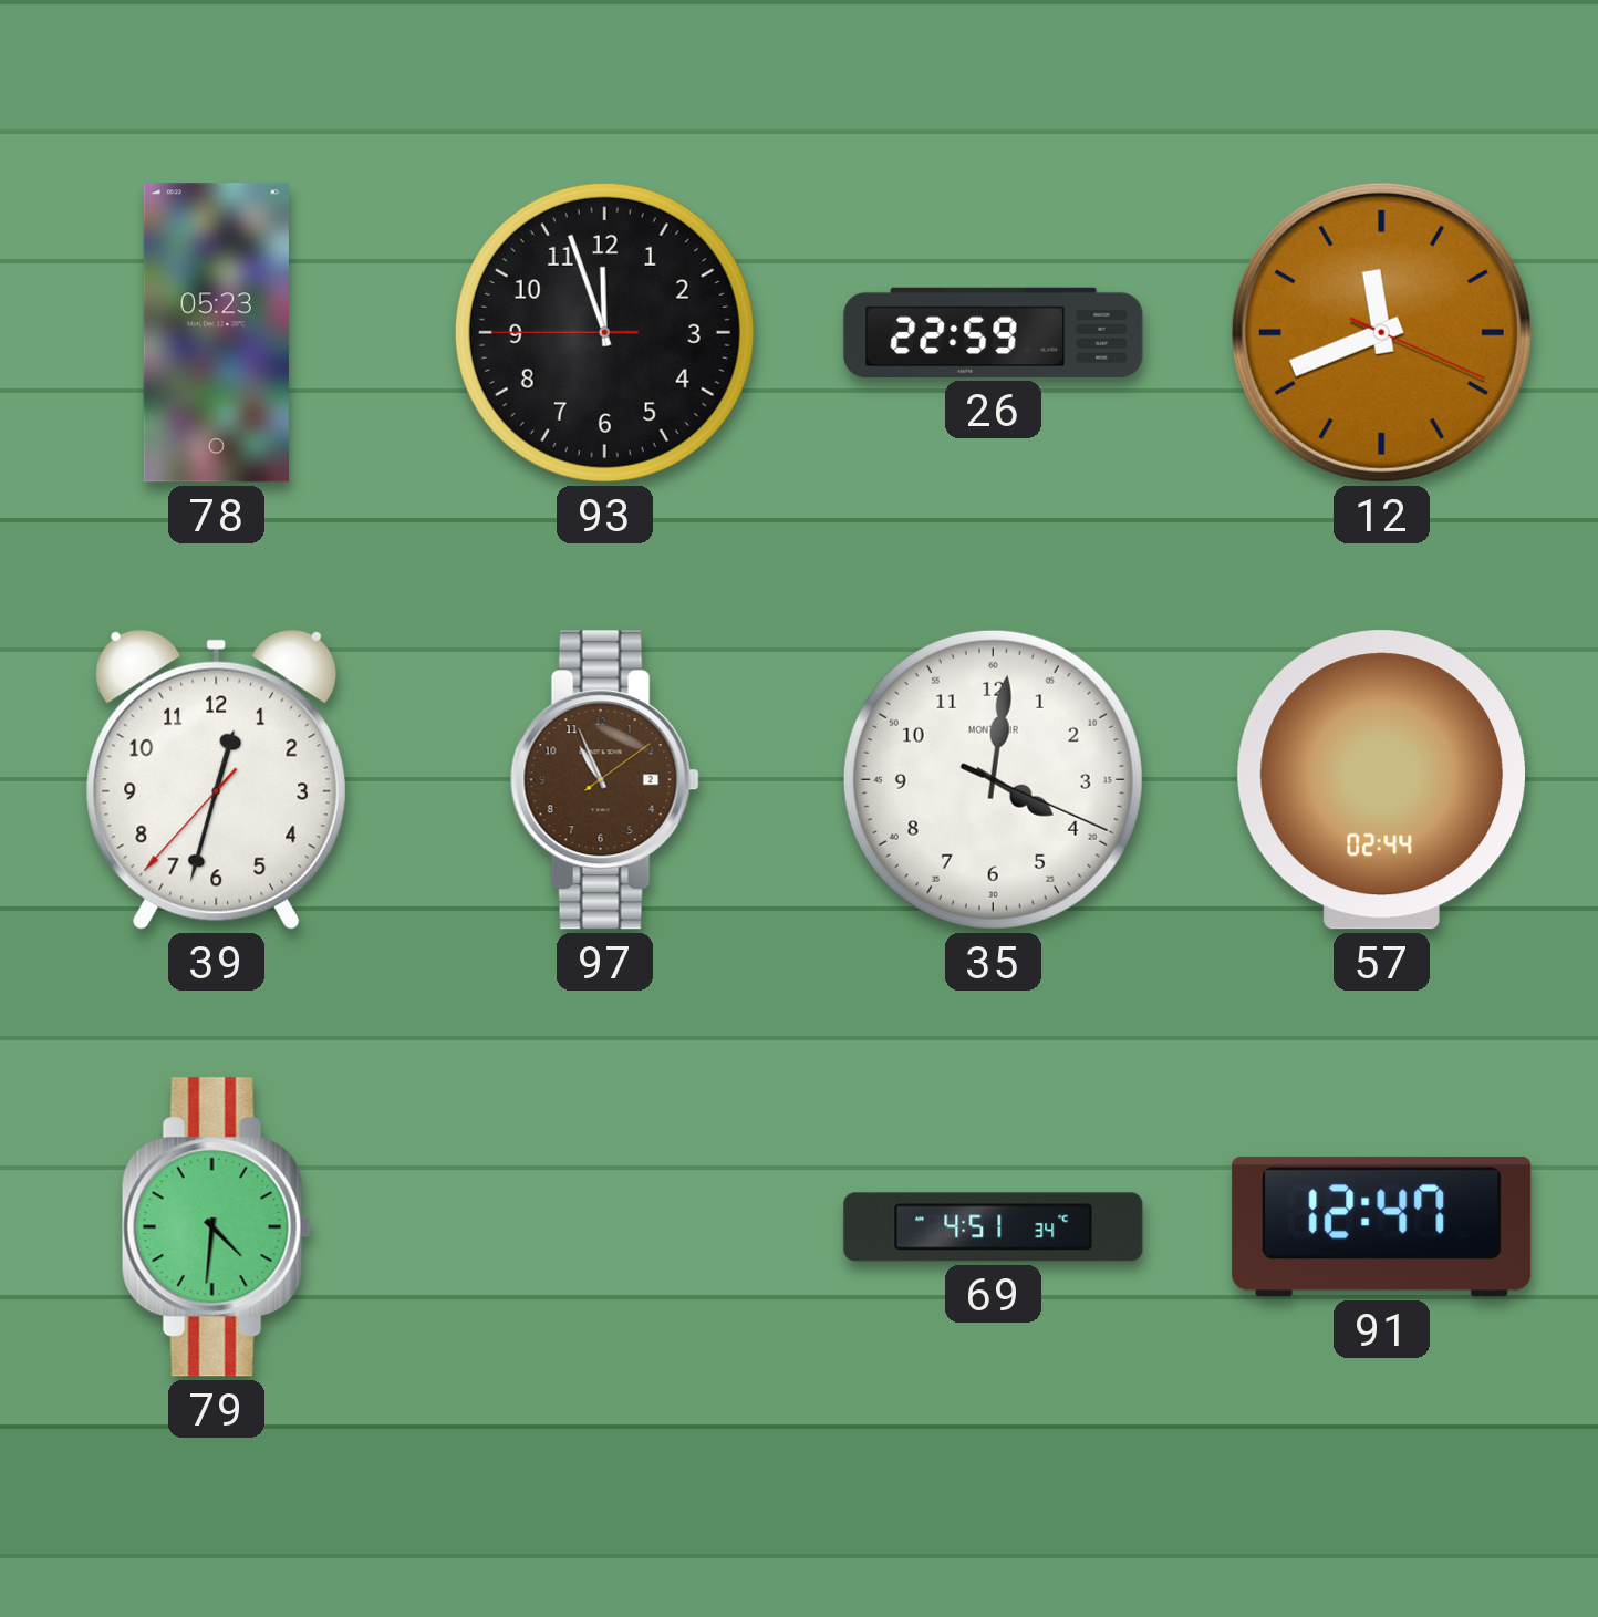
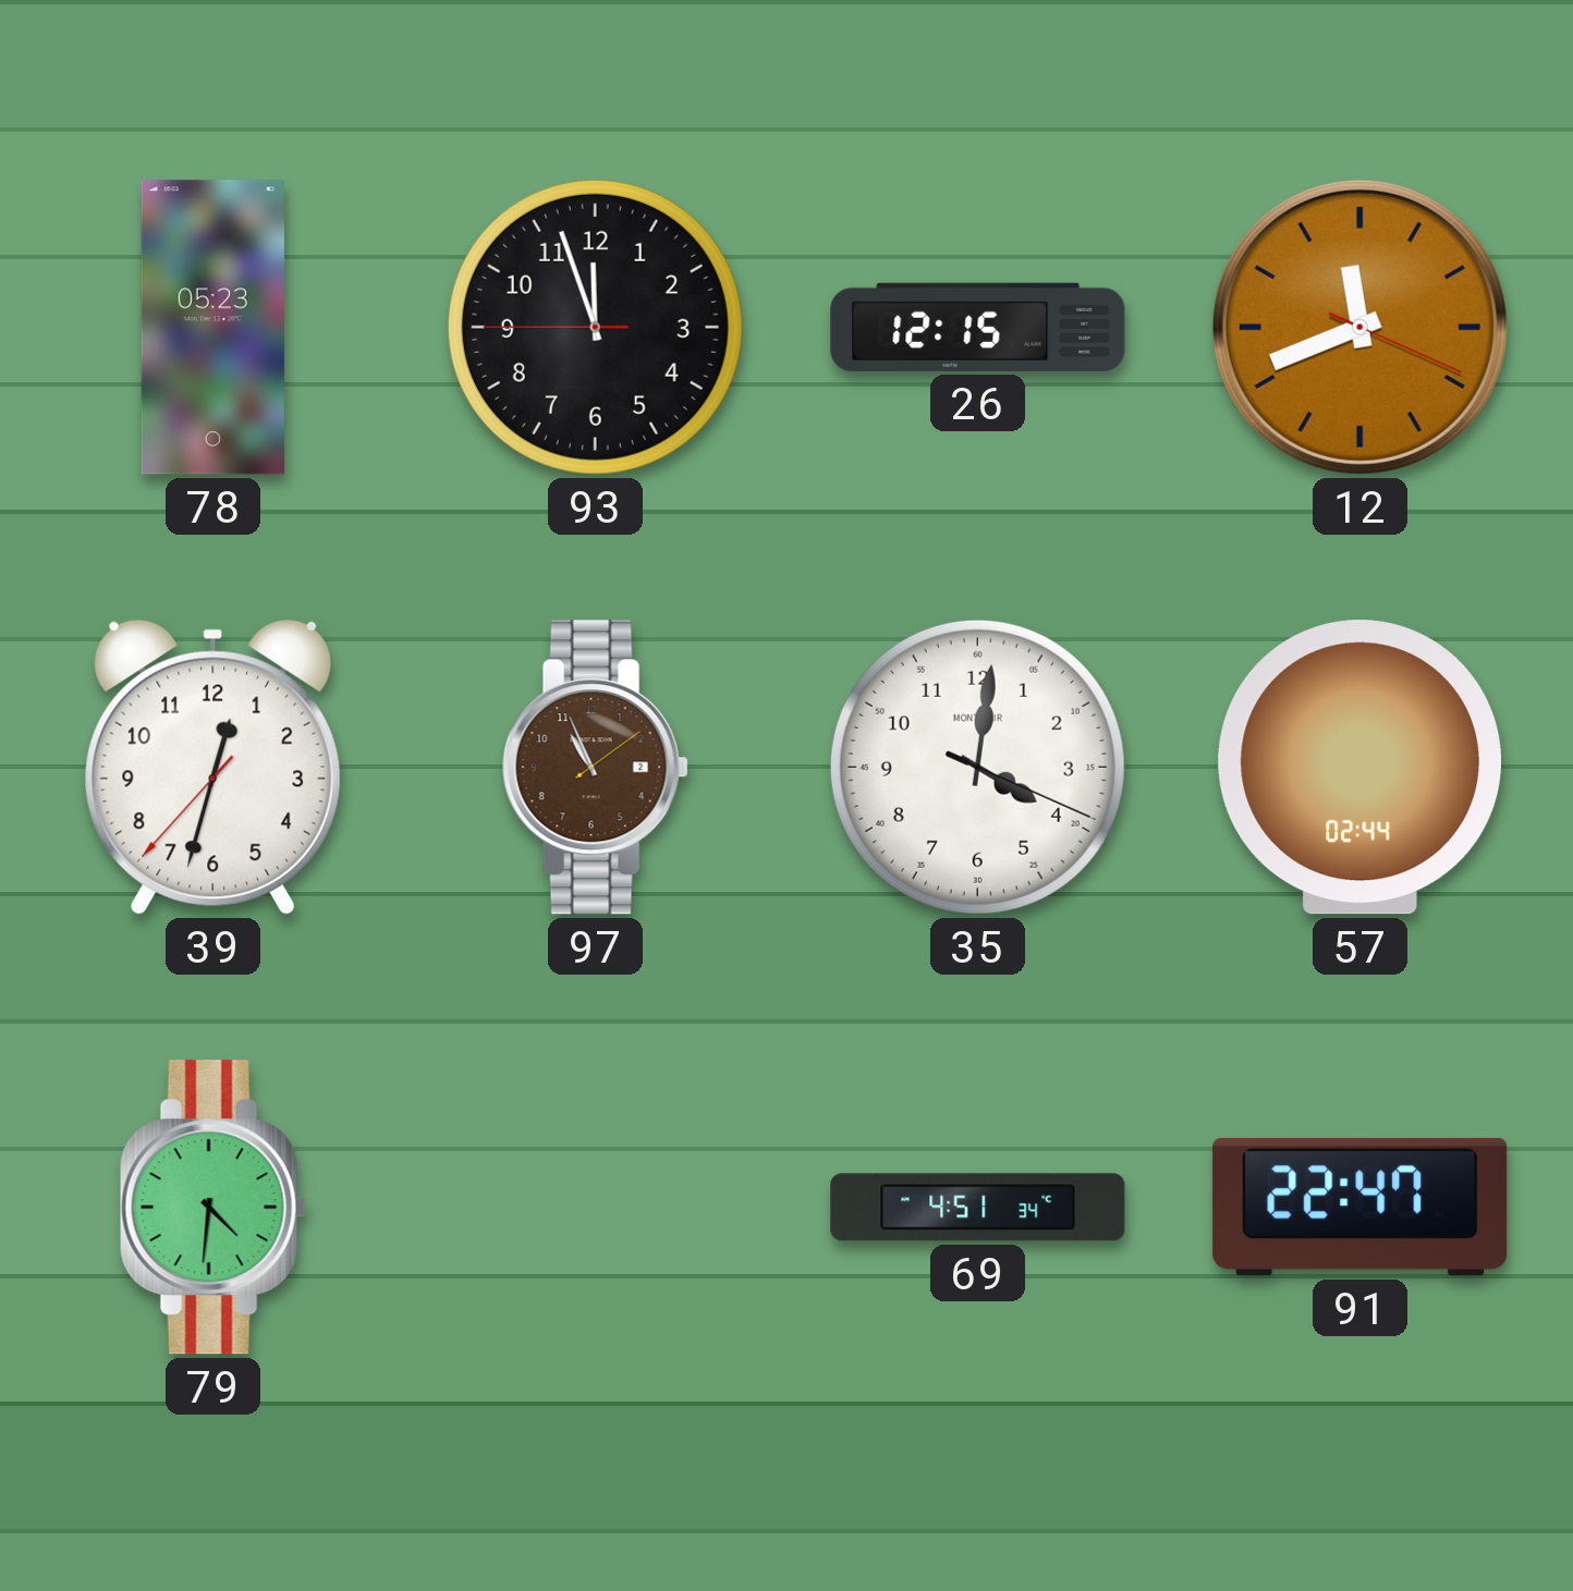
26: 22:59 -> 12:15
91: 12:47 -> 22:47
